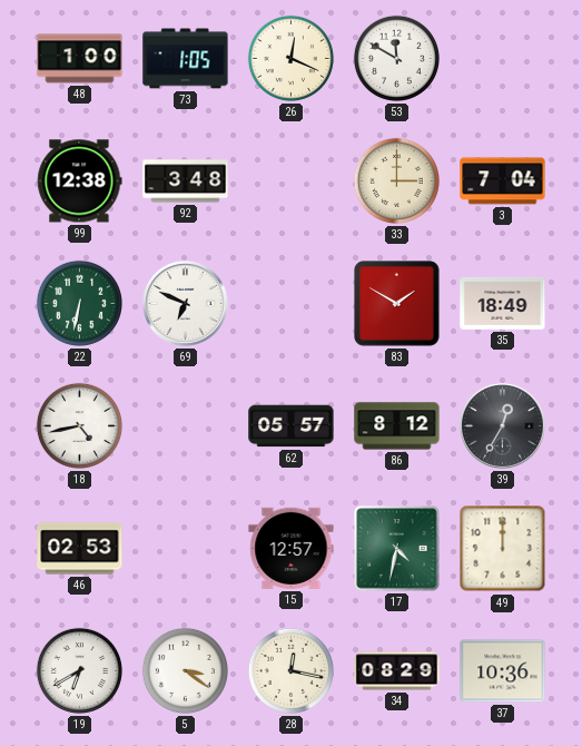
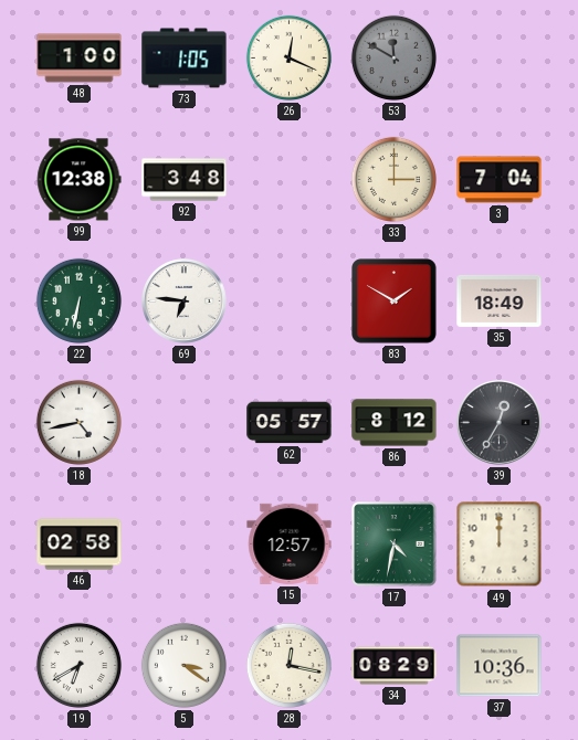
53 dial: white -> grey
69: 6:49 -> 6:46
46: 02:53 -> 02:58
